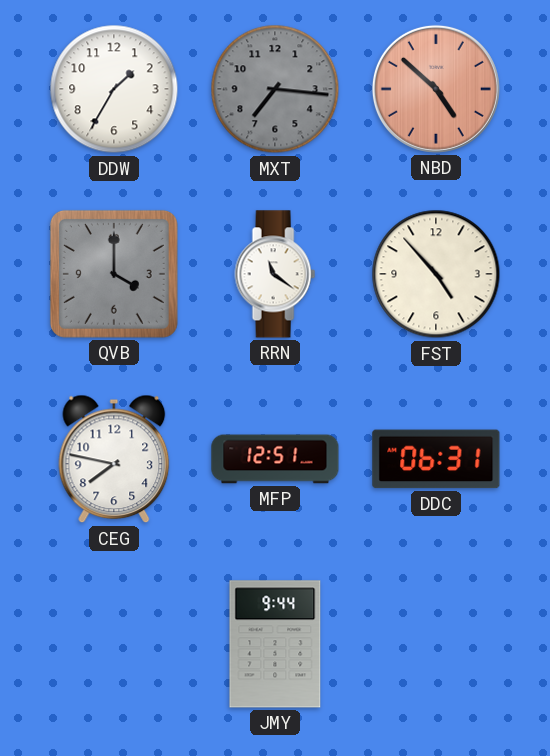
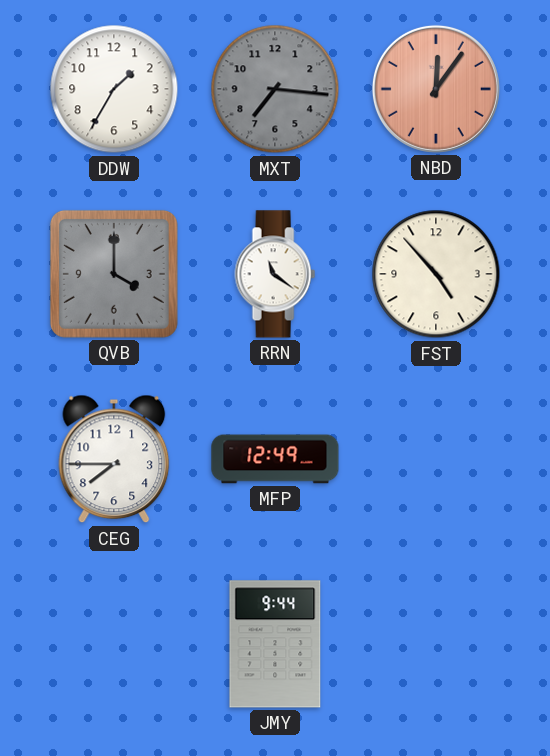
NBD: 4:52 -> 12:06
CEG: 7:47 -> 7:45
MFP: 12:51 -> 12:49
DDC: 06:31 -> none
